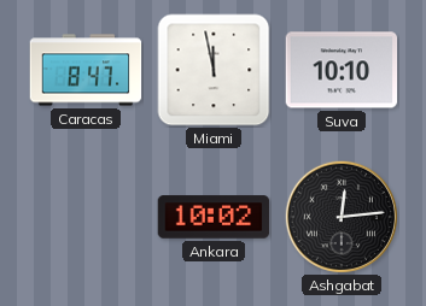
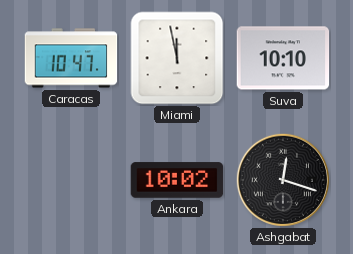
Caracas: 8:47 -> 10:47
Ashgabat: 12:14 -> 12:18
